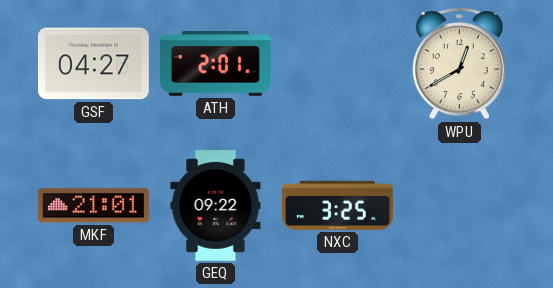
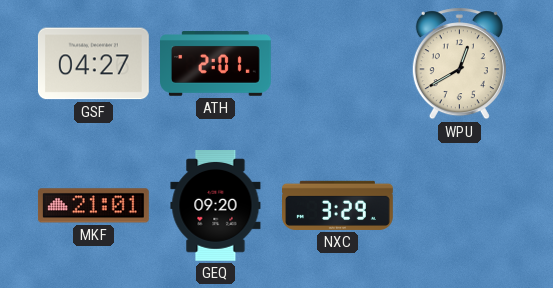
GEQ: 09:22 -> 09:20
NXC: 3:25 -> 3:29
